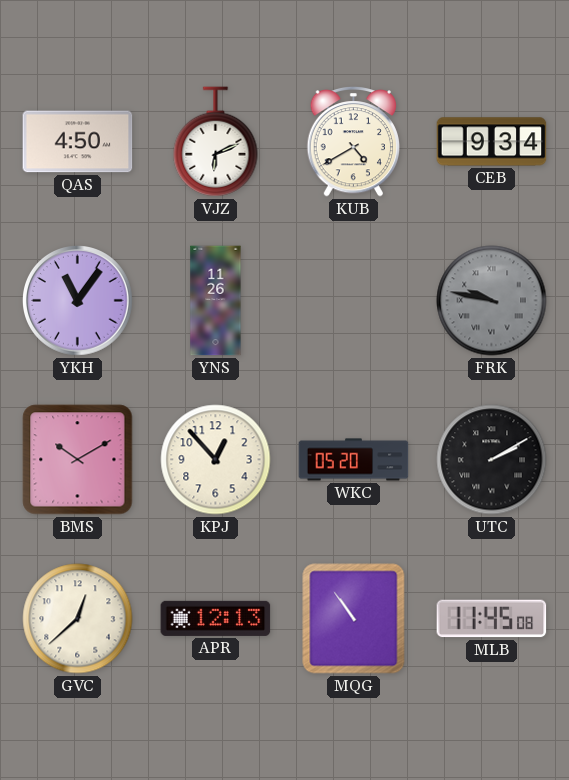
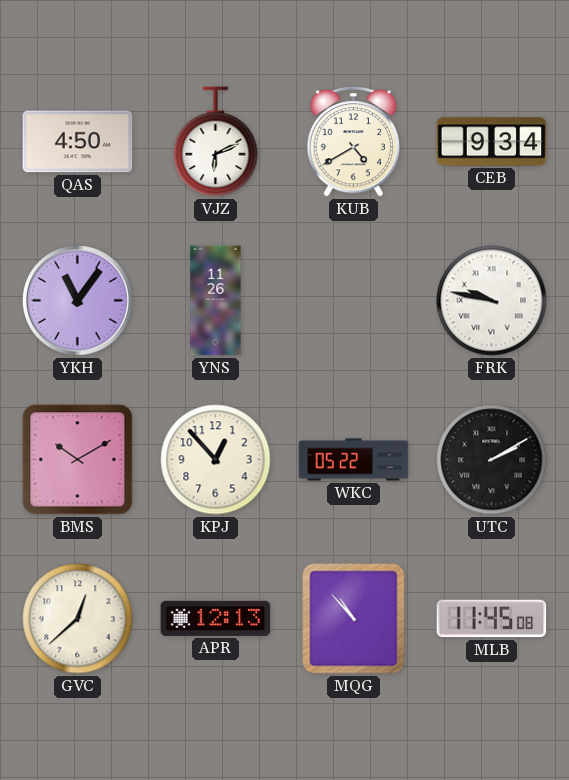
FRK dial: grey -> white
WKC: 05:20 -> 05:22
MQG: 10:54 -> 10:53
